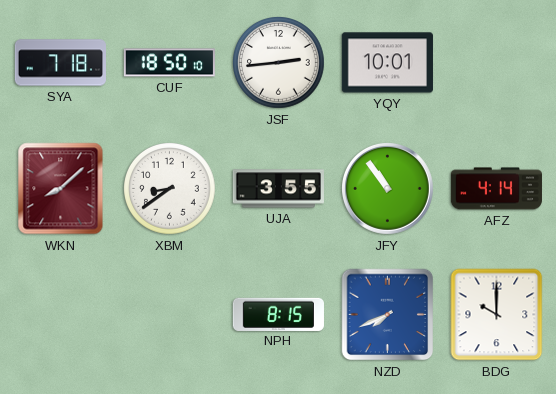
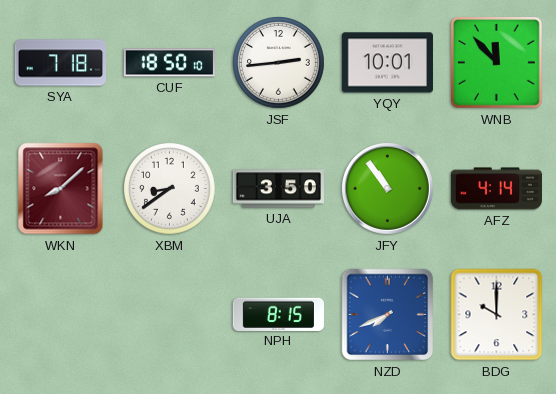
WNB: none -> 11:53
UJA: 3:55 -> 3:50
